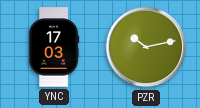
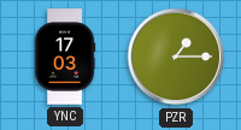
PZR: 10:13 -> 1:15
